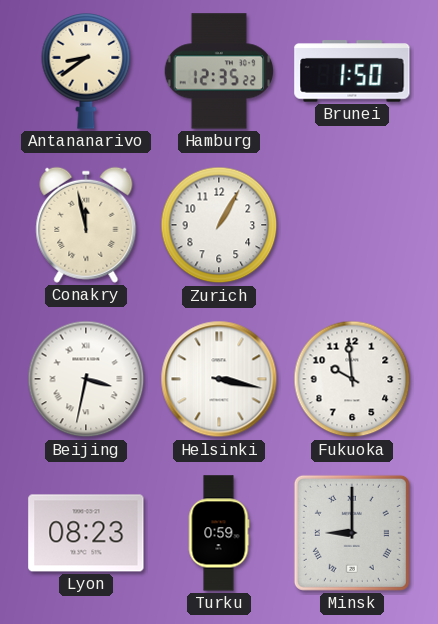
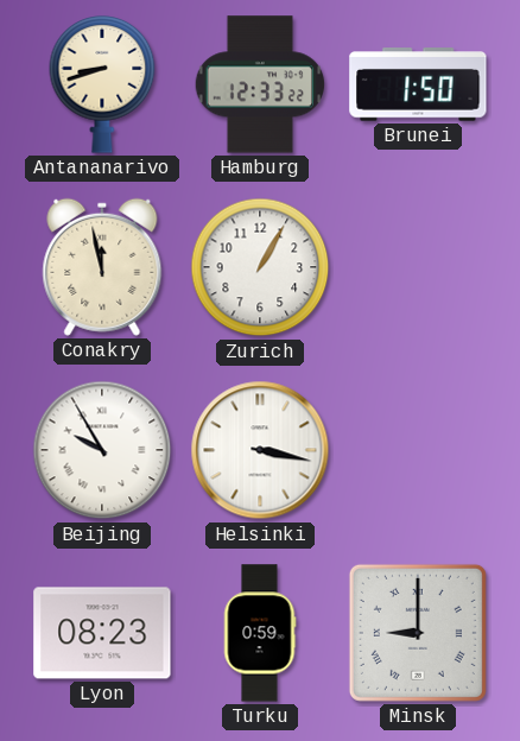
Antananarivo: 8:39 -> 8:42
Hamburg: 12:35 -> 12:33
Beijing: 3:32 -> 9:55
Fukuoka: 9:59 -> none
